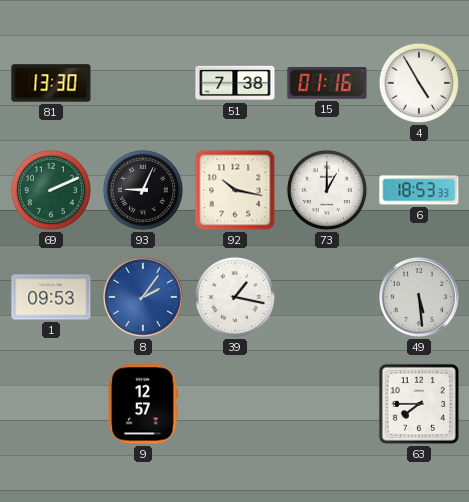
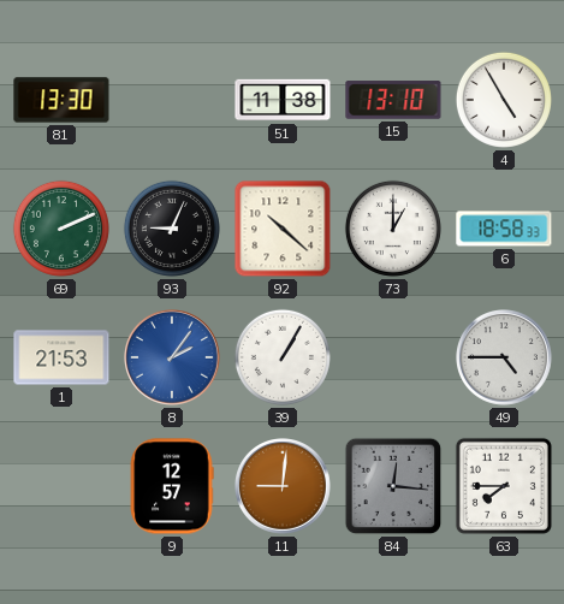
51: 7:38 -> 11:38
15: 01:16 -> 13:10
92: 10:17 -> 10:22
6: 18:53 -> 18:58
1: 09:53 -> 21:53
39: 1:17 -> 1:05
49: 5:29 -> 4:45
11: none -> 9:01
84: none -> 12:16
